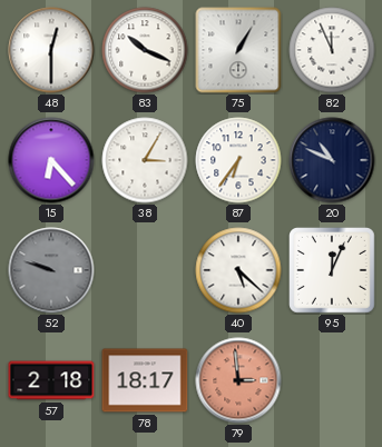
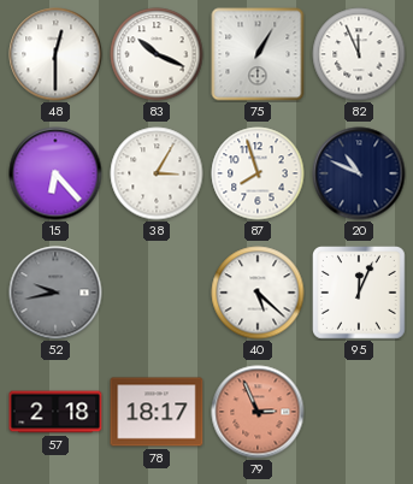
87: 6:36 -> 7:57
52: 9:48 -> 9:43
79: 2:59 -> 2:56
